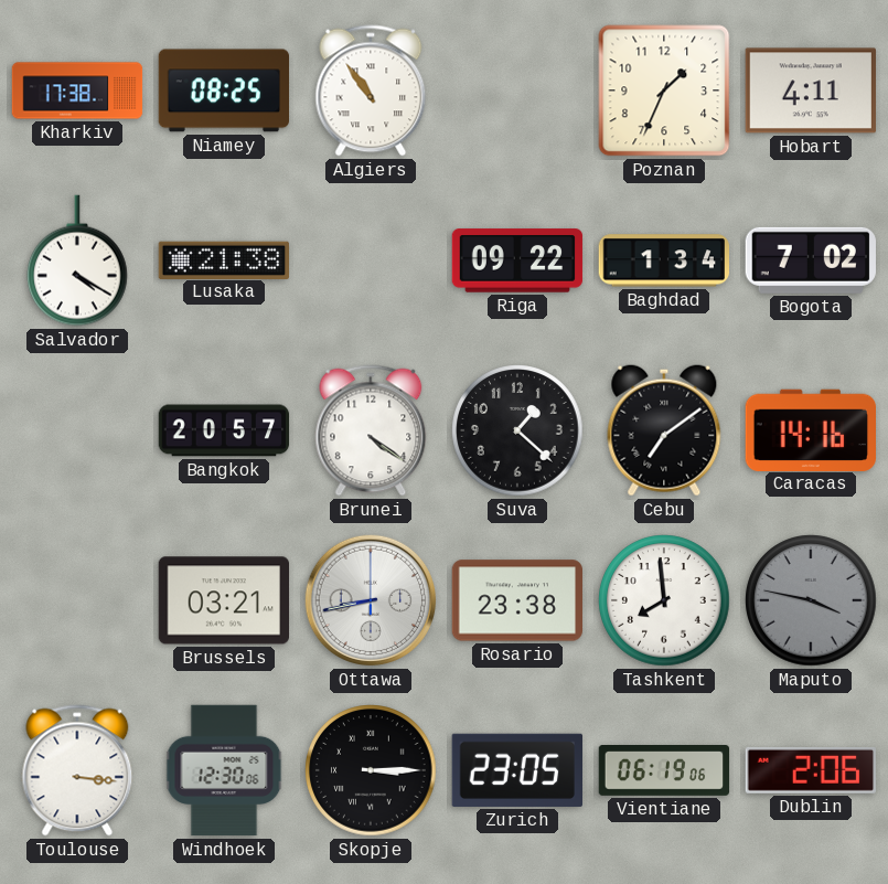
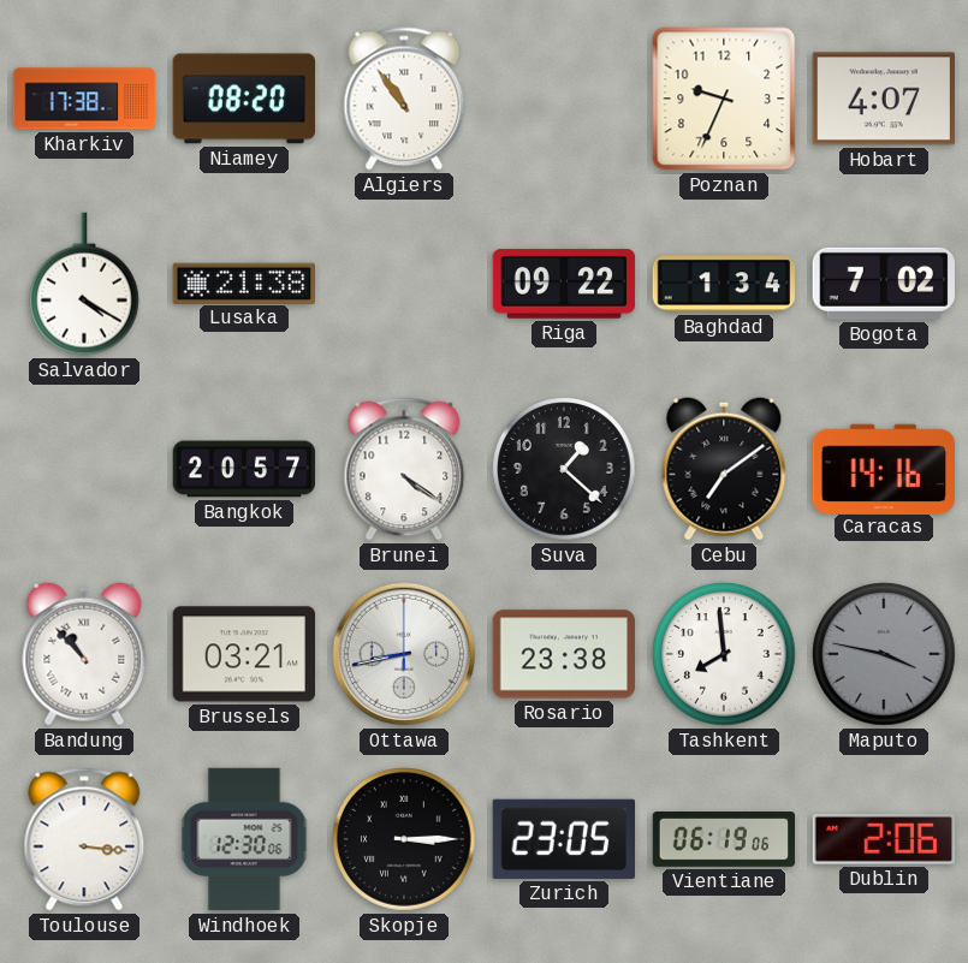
Niamey: 08:25 -> 08:20
Poznan: 1:34 -> 9:34
Hobart: 4:11 -> 4:07
Bandung: none -> 10:53
